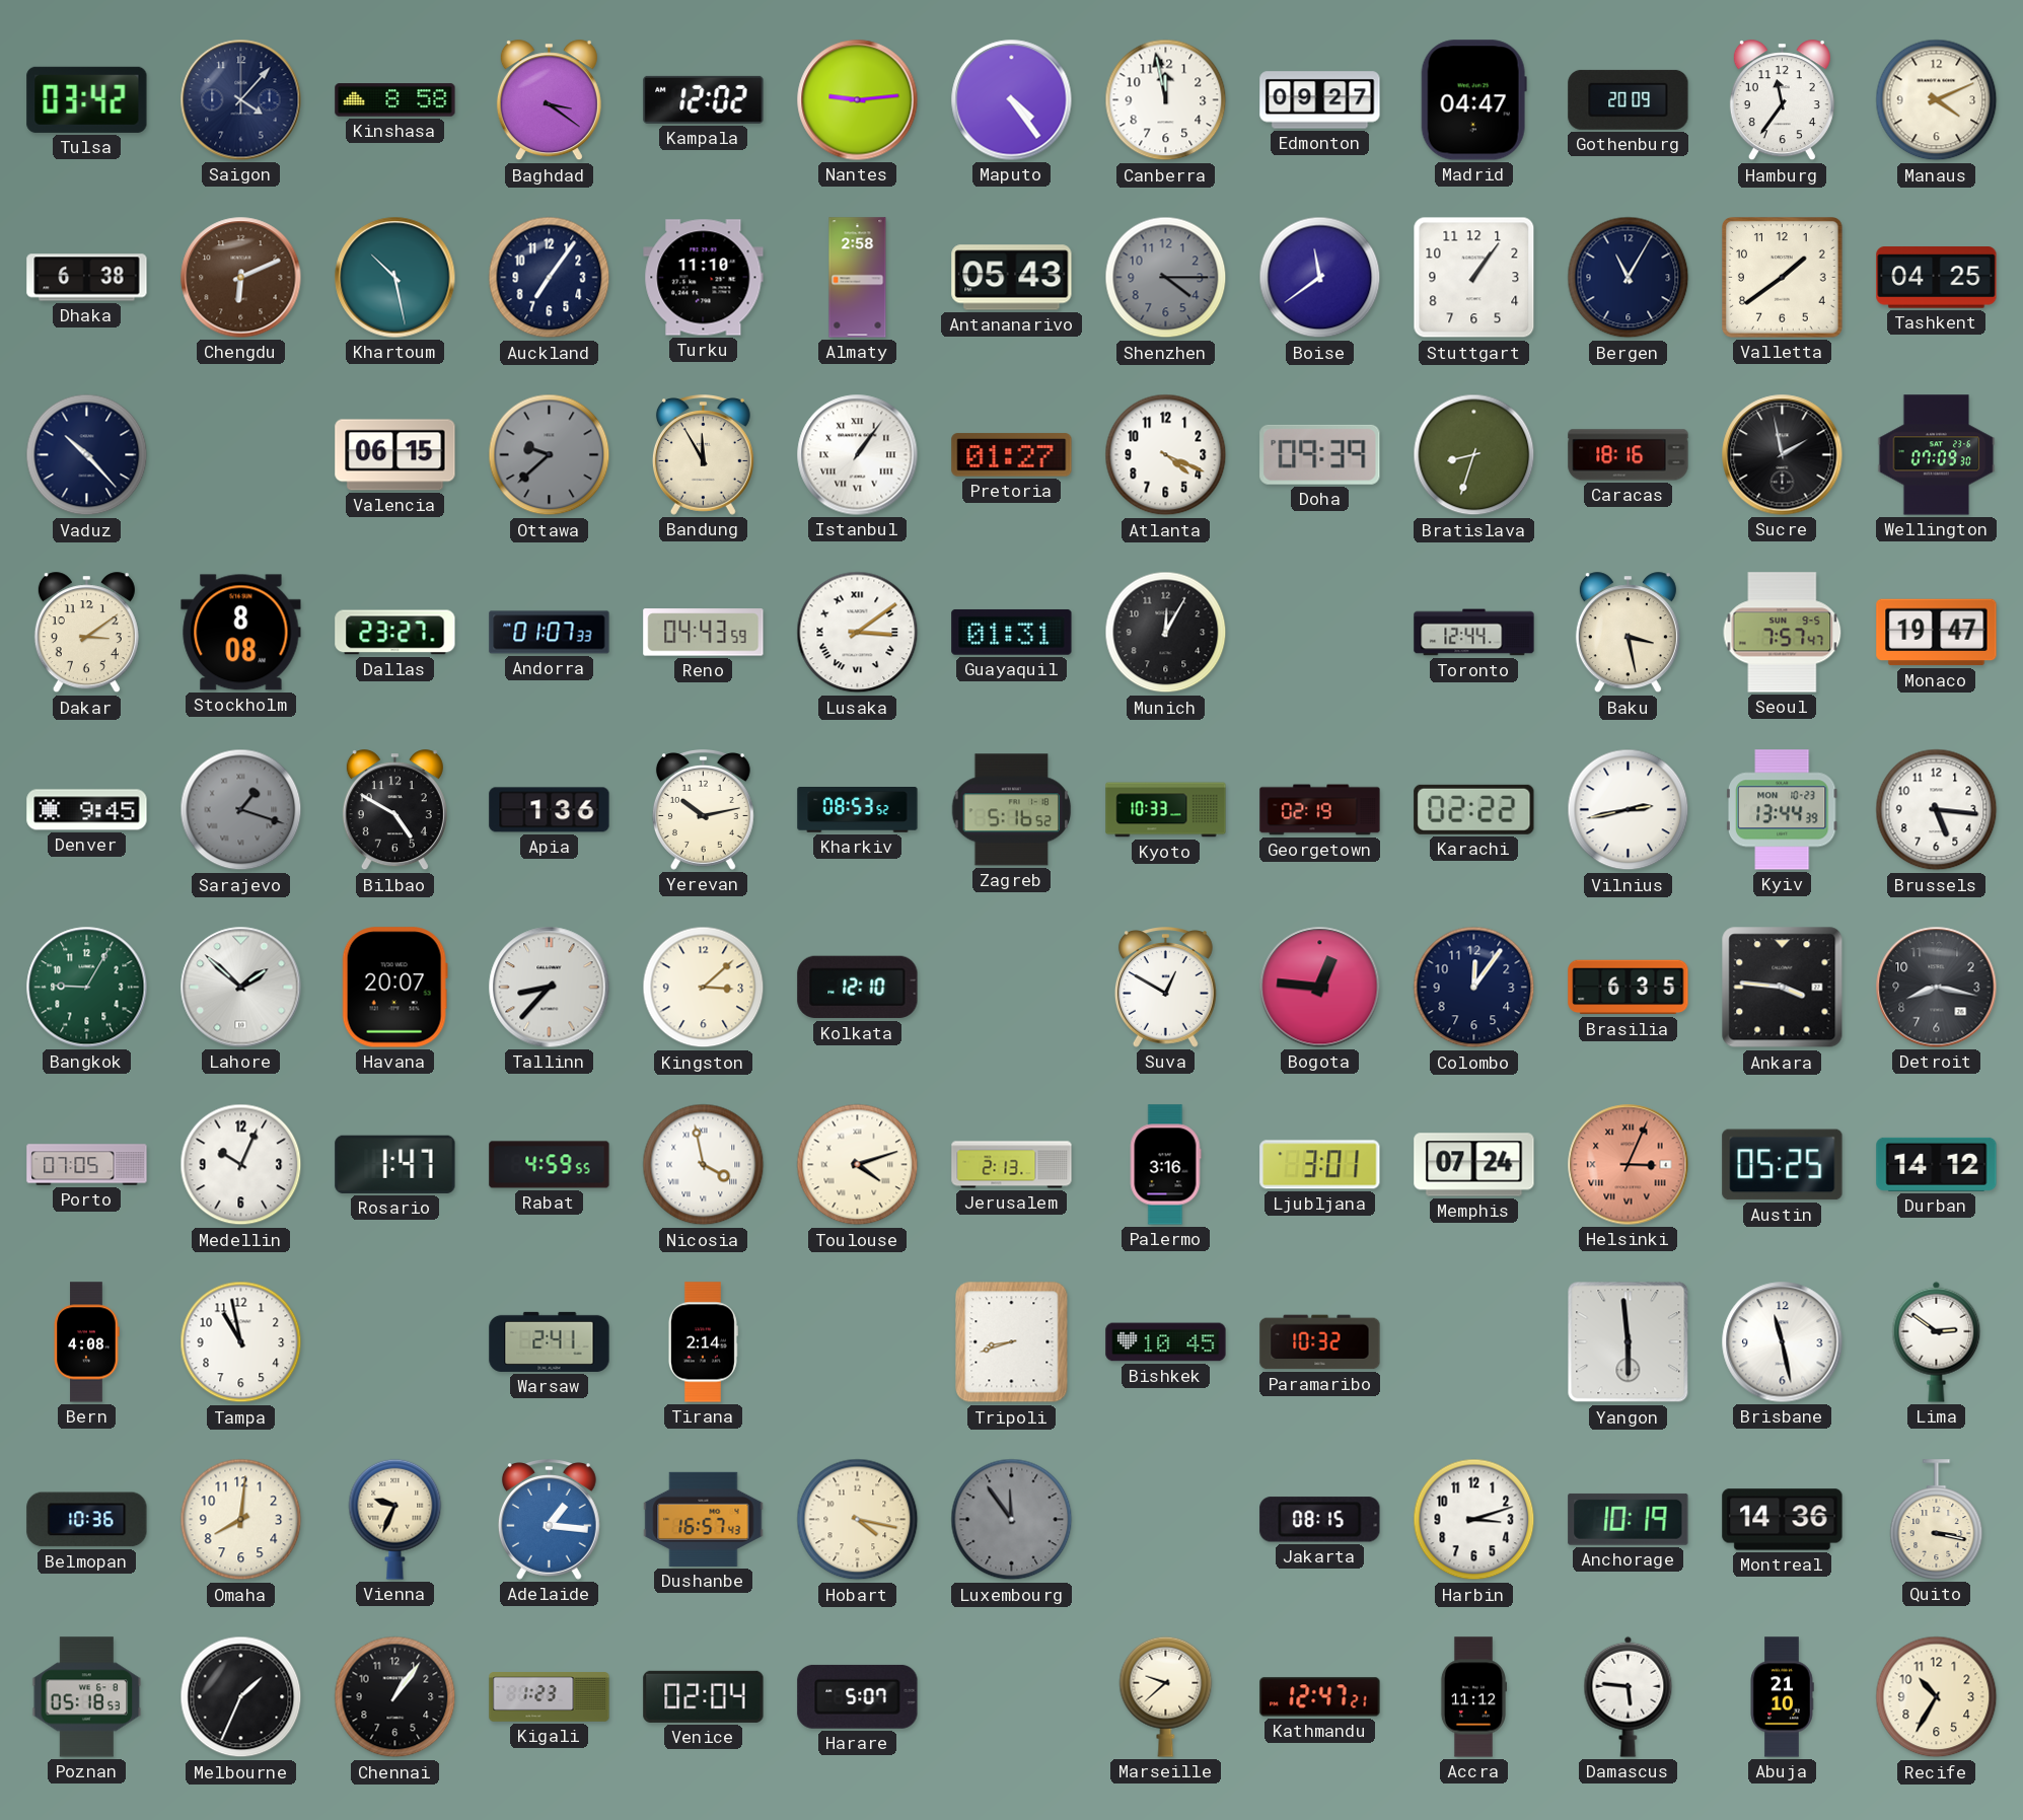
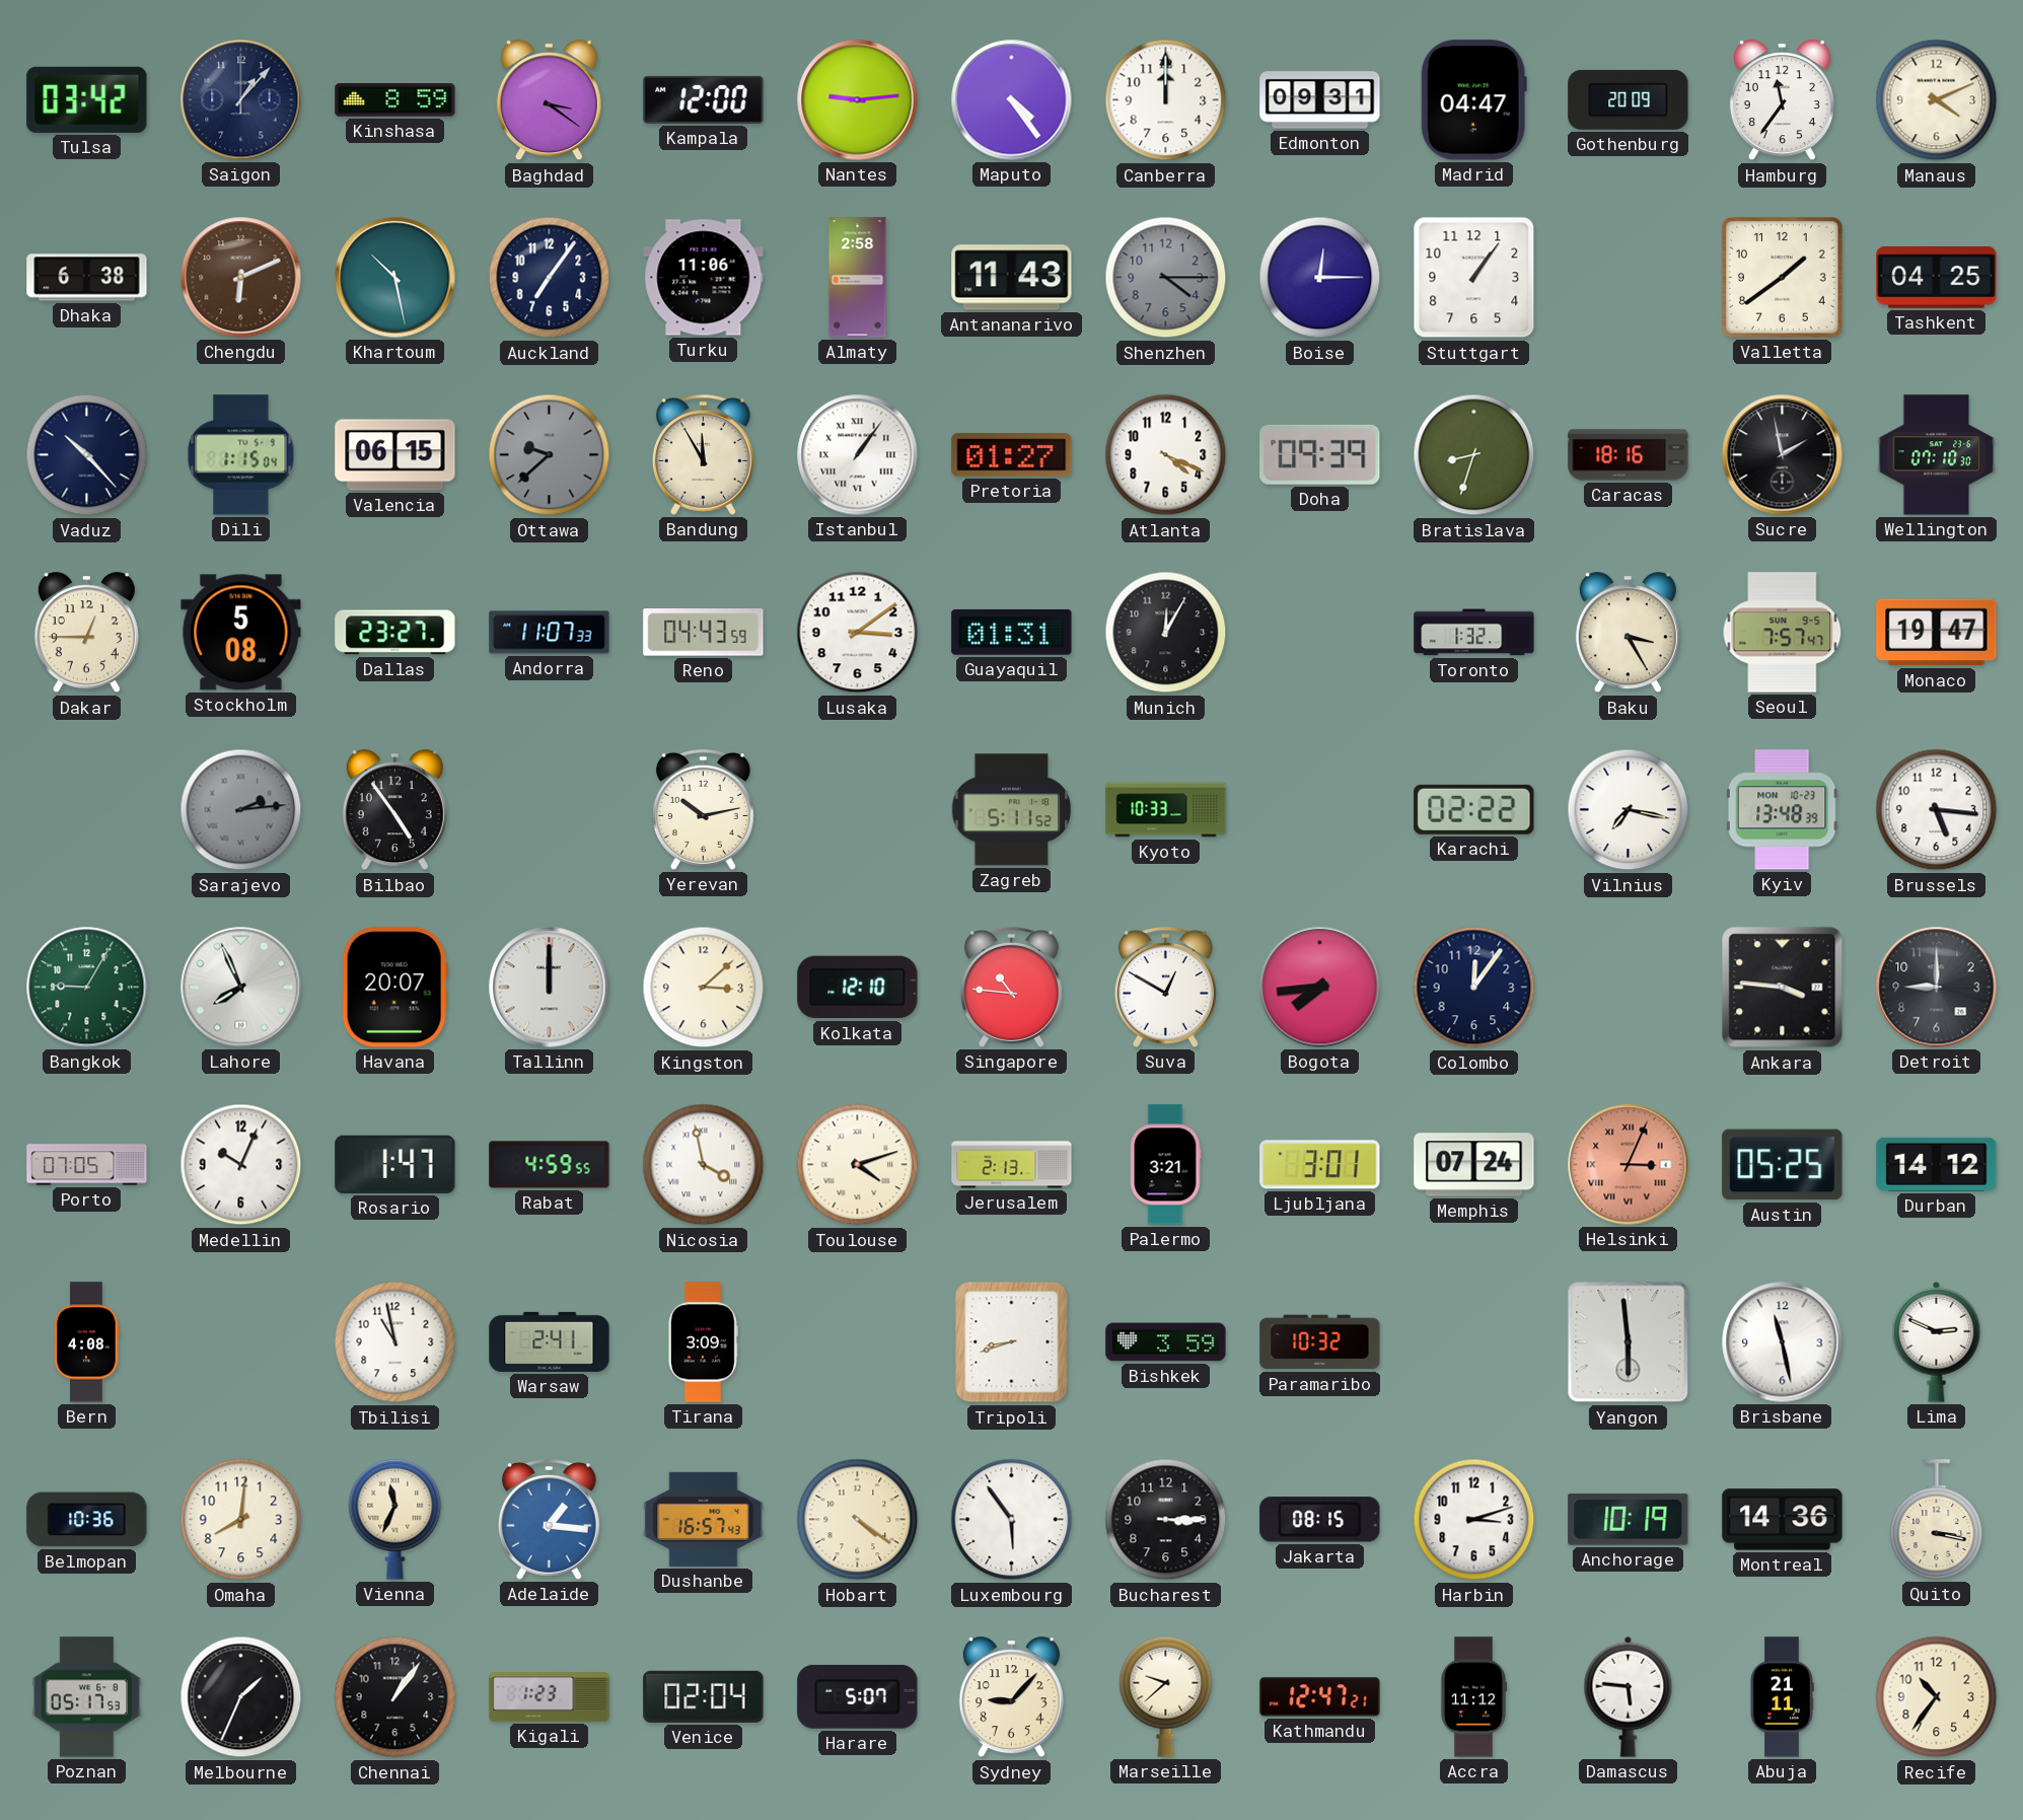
Saigon: 4:07 -> 1:07
Kinshasa: 8:58 -> 8:59
Kampala: 12:02 -> 12:00
Canberra: 11:58 -> 12:00
Edmonton: 09:27 -> 09:31
Turku: 11:10 -> 11:06
Antananarivo: 05:43 -> 11:43
Boise: 11:39 -> 12:15
Bergen: 11:05 -> none
Dili: none -> 1:15
Wellington: 07:09 -> 07:10
Dakar: 3:09 -> 12:45
Stockholm: 8:08 -> 5:08
Andorra: 01:07 -> 11:07
Lusaka numerals: Roman -> Arabic
Toronto: 12:44 -> 1:32
Baku: 3:28 -> 3:25
Denver: 9:45 -> none
Sarajevo: 1:18 -> 2:14
Bilbao: 4:50 -> 4:54
Apia: 1:36 -> none
Kharkiv: 08:53 -> none
Zagreb: 5:16 -> 5:11
Georgetown: 02:19 -> none
Vilnius: 2:43 -> 7:17
Kyiv: 13:44 -> 13:48
Lahore: 1:52 -> 7:56
Tallinn: 8:37 -> 12:00
Singapore: none -> 10:46
Bogota: 12:46 -> 7:44
Brasilia: 6:35 -> none
Detroit: 8:17 -> 9:00
Palermo: 3:16 -> 3:21
Tampa: 10:58 -> none
Tbilisi: none -> 10:58
Tirana: 2:14 -> 3:09
Bishkek: 10:45 -> 3:59
Lima: 2:51 -> 2:49
Vienna: 9:34 -> 11:34
Hobart: 4:17 -> 4:21
Luxembourg: 11:54 -> 5:54
Luxembourg dial: grey -> white
Bucharest: none -> 3:15
Poznan: 05:18 -> 05:17
Sydney: none -> 9:07
Abuja: 21:10 -> 21:11
Recife: 10:35 -> 10:36
